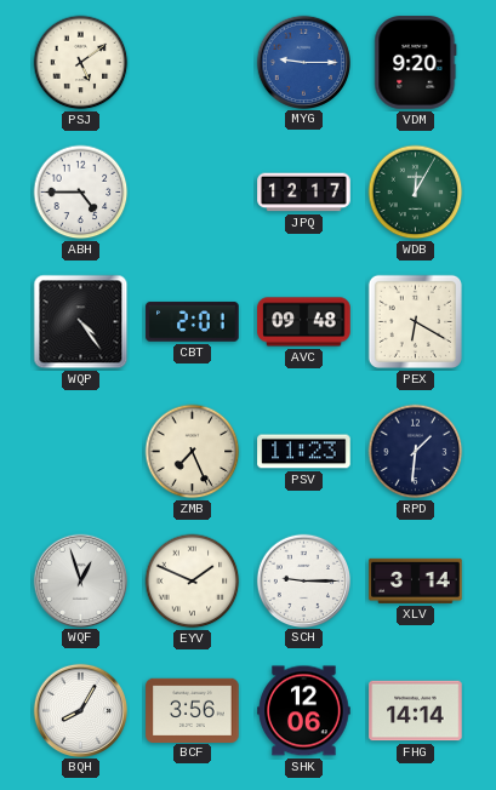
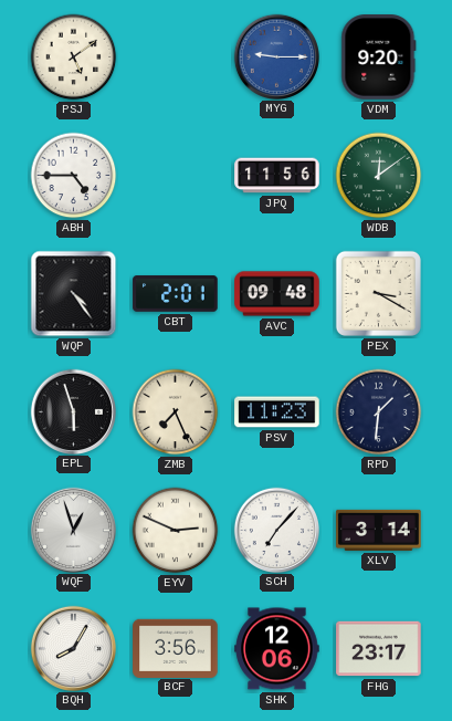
JPQ: 12:17 -> 11:56
WDB: 12:05 -> 12:09
PEX: 6:20 -> 3:20
EPL: none -> 5:57
EYV: 1:49 -> 2:49
SCH: 9:15 -> 7:07
FHG: 14:14 -> 23:17
